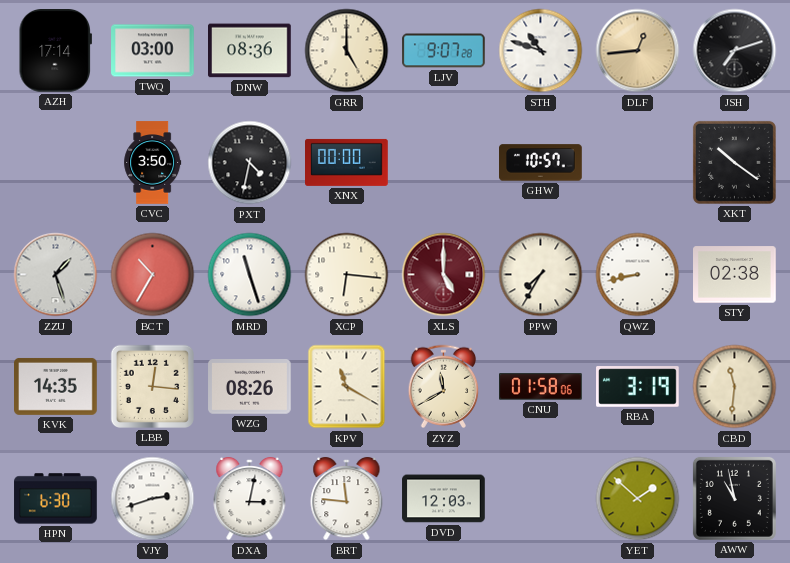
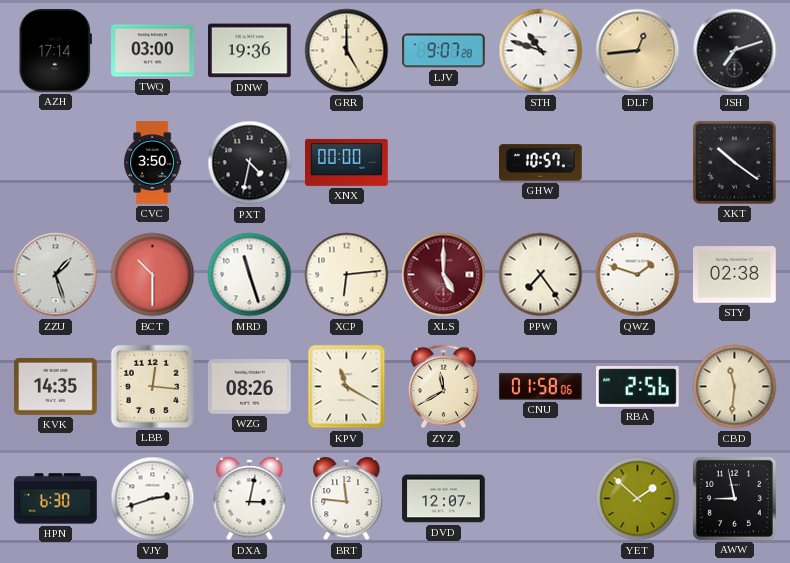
DNW: 08:36 -> 19:36
BCT: 10:35 -> 10:30
XCP: 6:16 -> 6:14
PPW: 7:35 -> 7:24
QWZ: 8:43 -> 1:48
RBA: 3:19 -> 2:56
DVD: 12:03 -> 12:07
AWW: 10:58 -> 8:58
